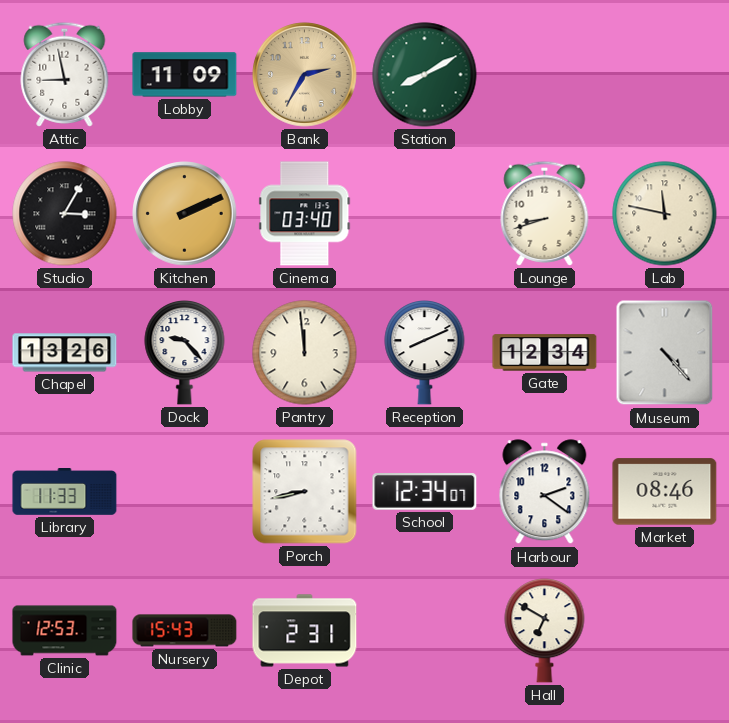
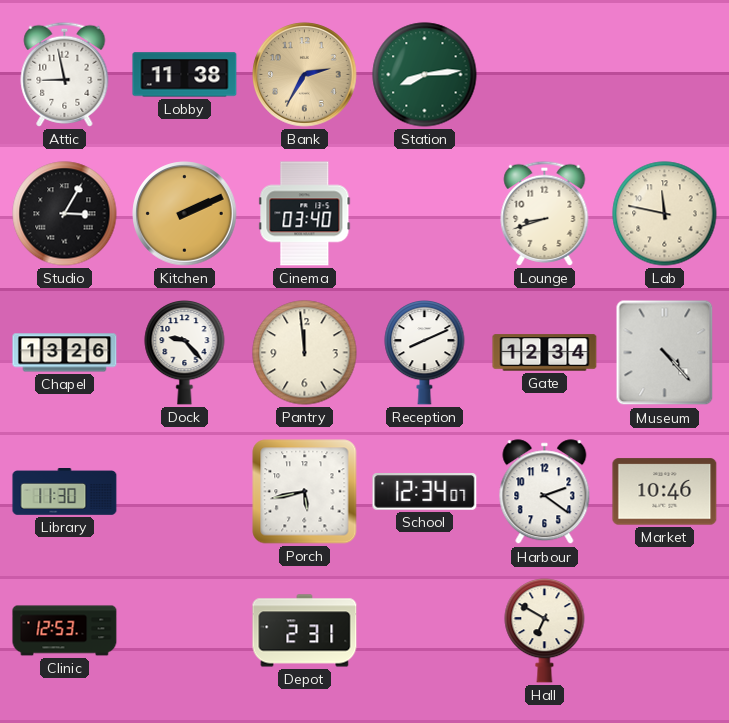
Lobby: 11:09 -> 11:38
Station: 8:10 -> 8:14
Library: 11:33 -> 11:30
Porch: 8:43 -> 5:43
Market: 08:46 -> 10:46
Nursery: 15:43 -> none
